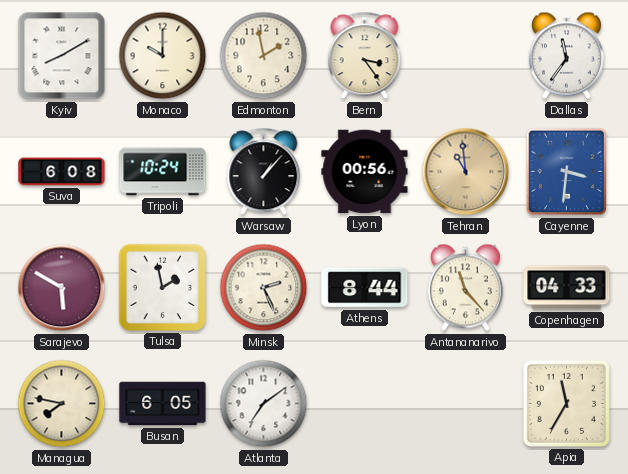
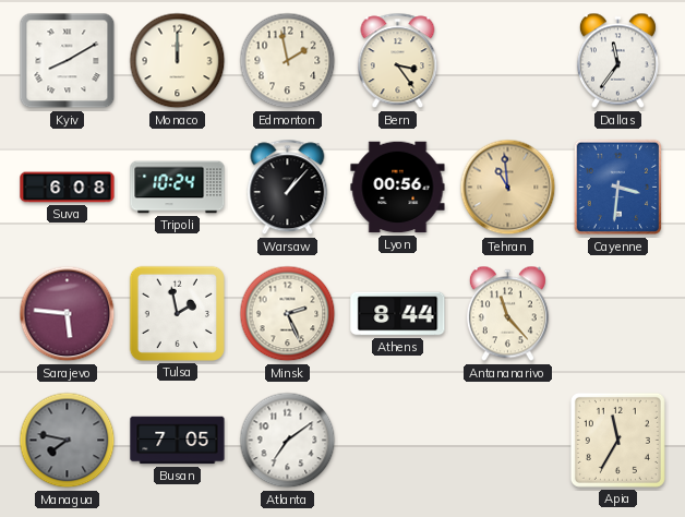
Monaco: 10:00 -> 12:00
Sarajevo: 5:50 -> 5:46
Copenhagen: 04:33 -> none
Managua dial: cream -> grey
Busan: 6:05 -> 7:05
